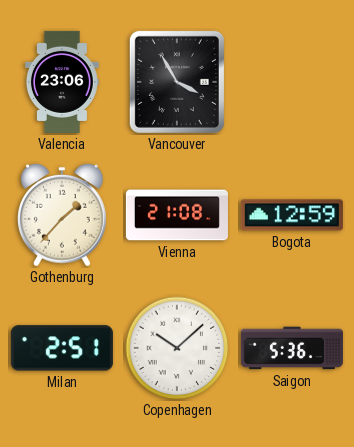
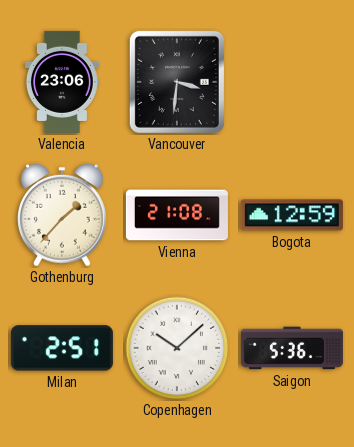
Vancouver: 3:55 -> 3:31
